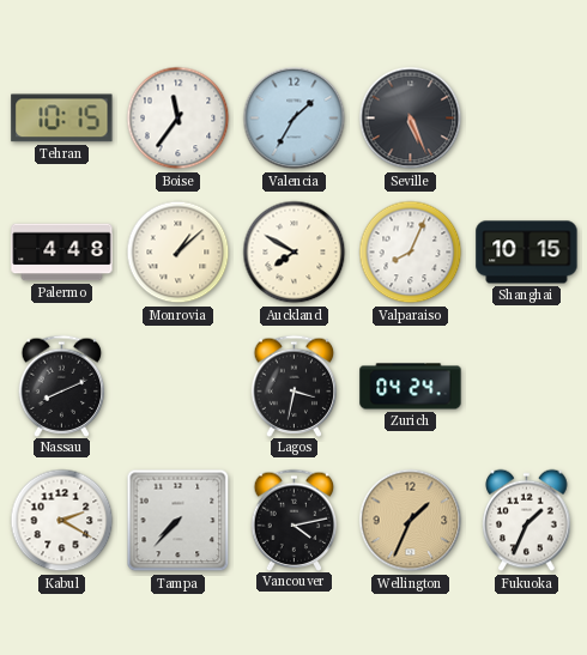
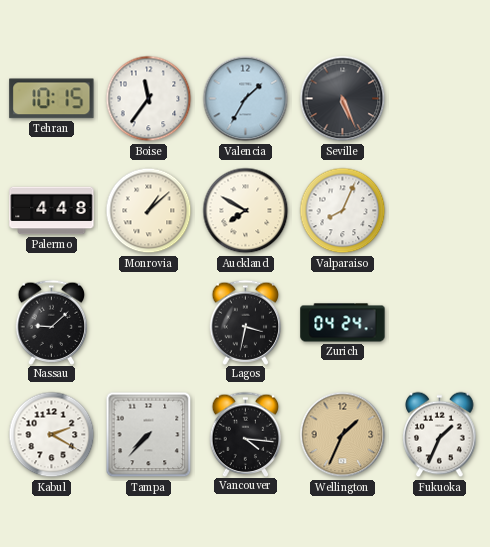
Shanghai: 10:15 -> none
Nassau: 8:11 -> 9:08
Vancouver: 4:13 -> 4:16
